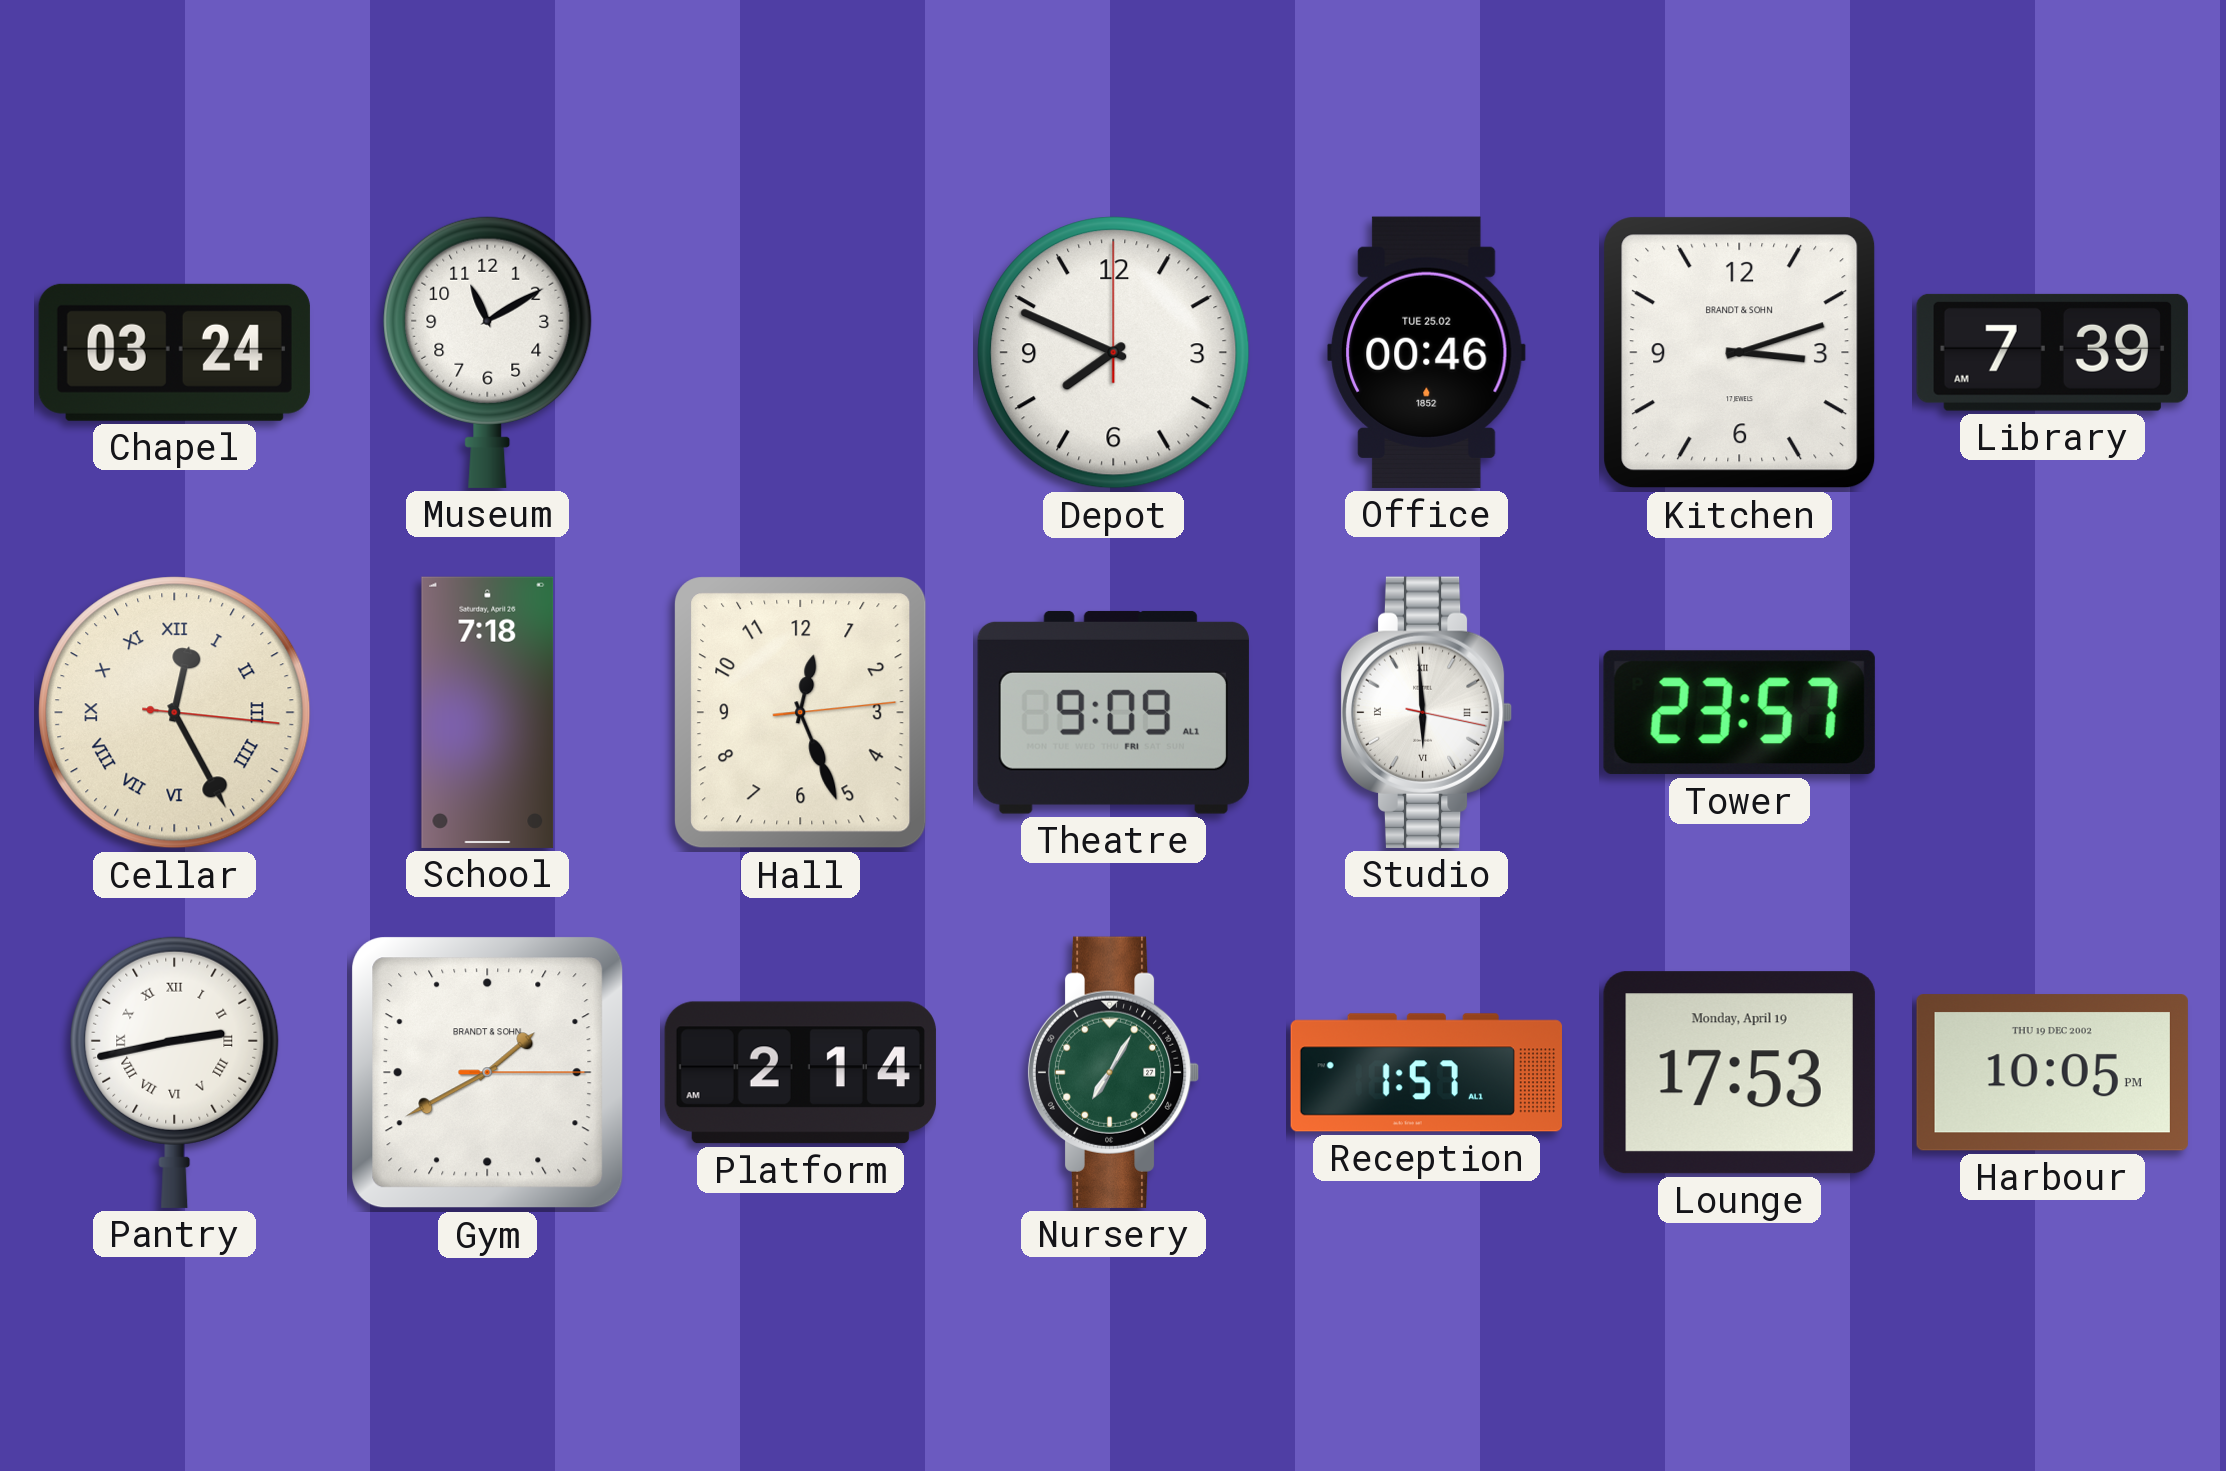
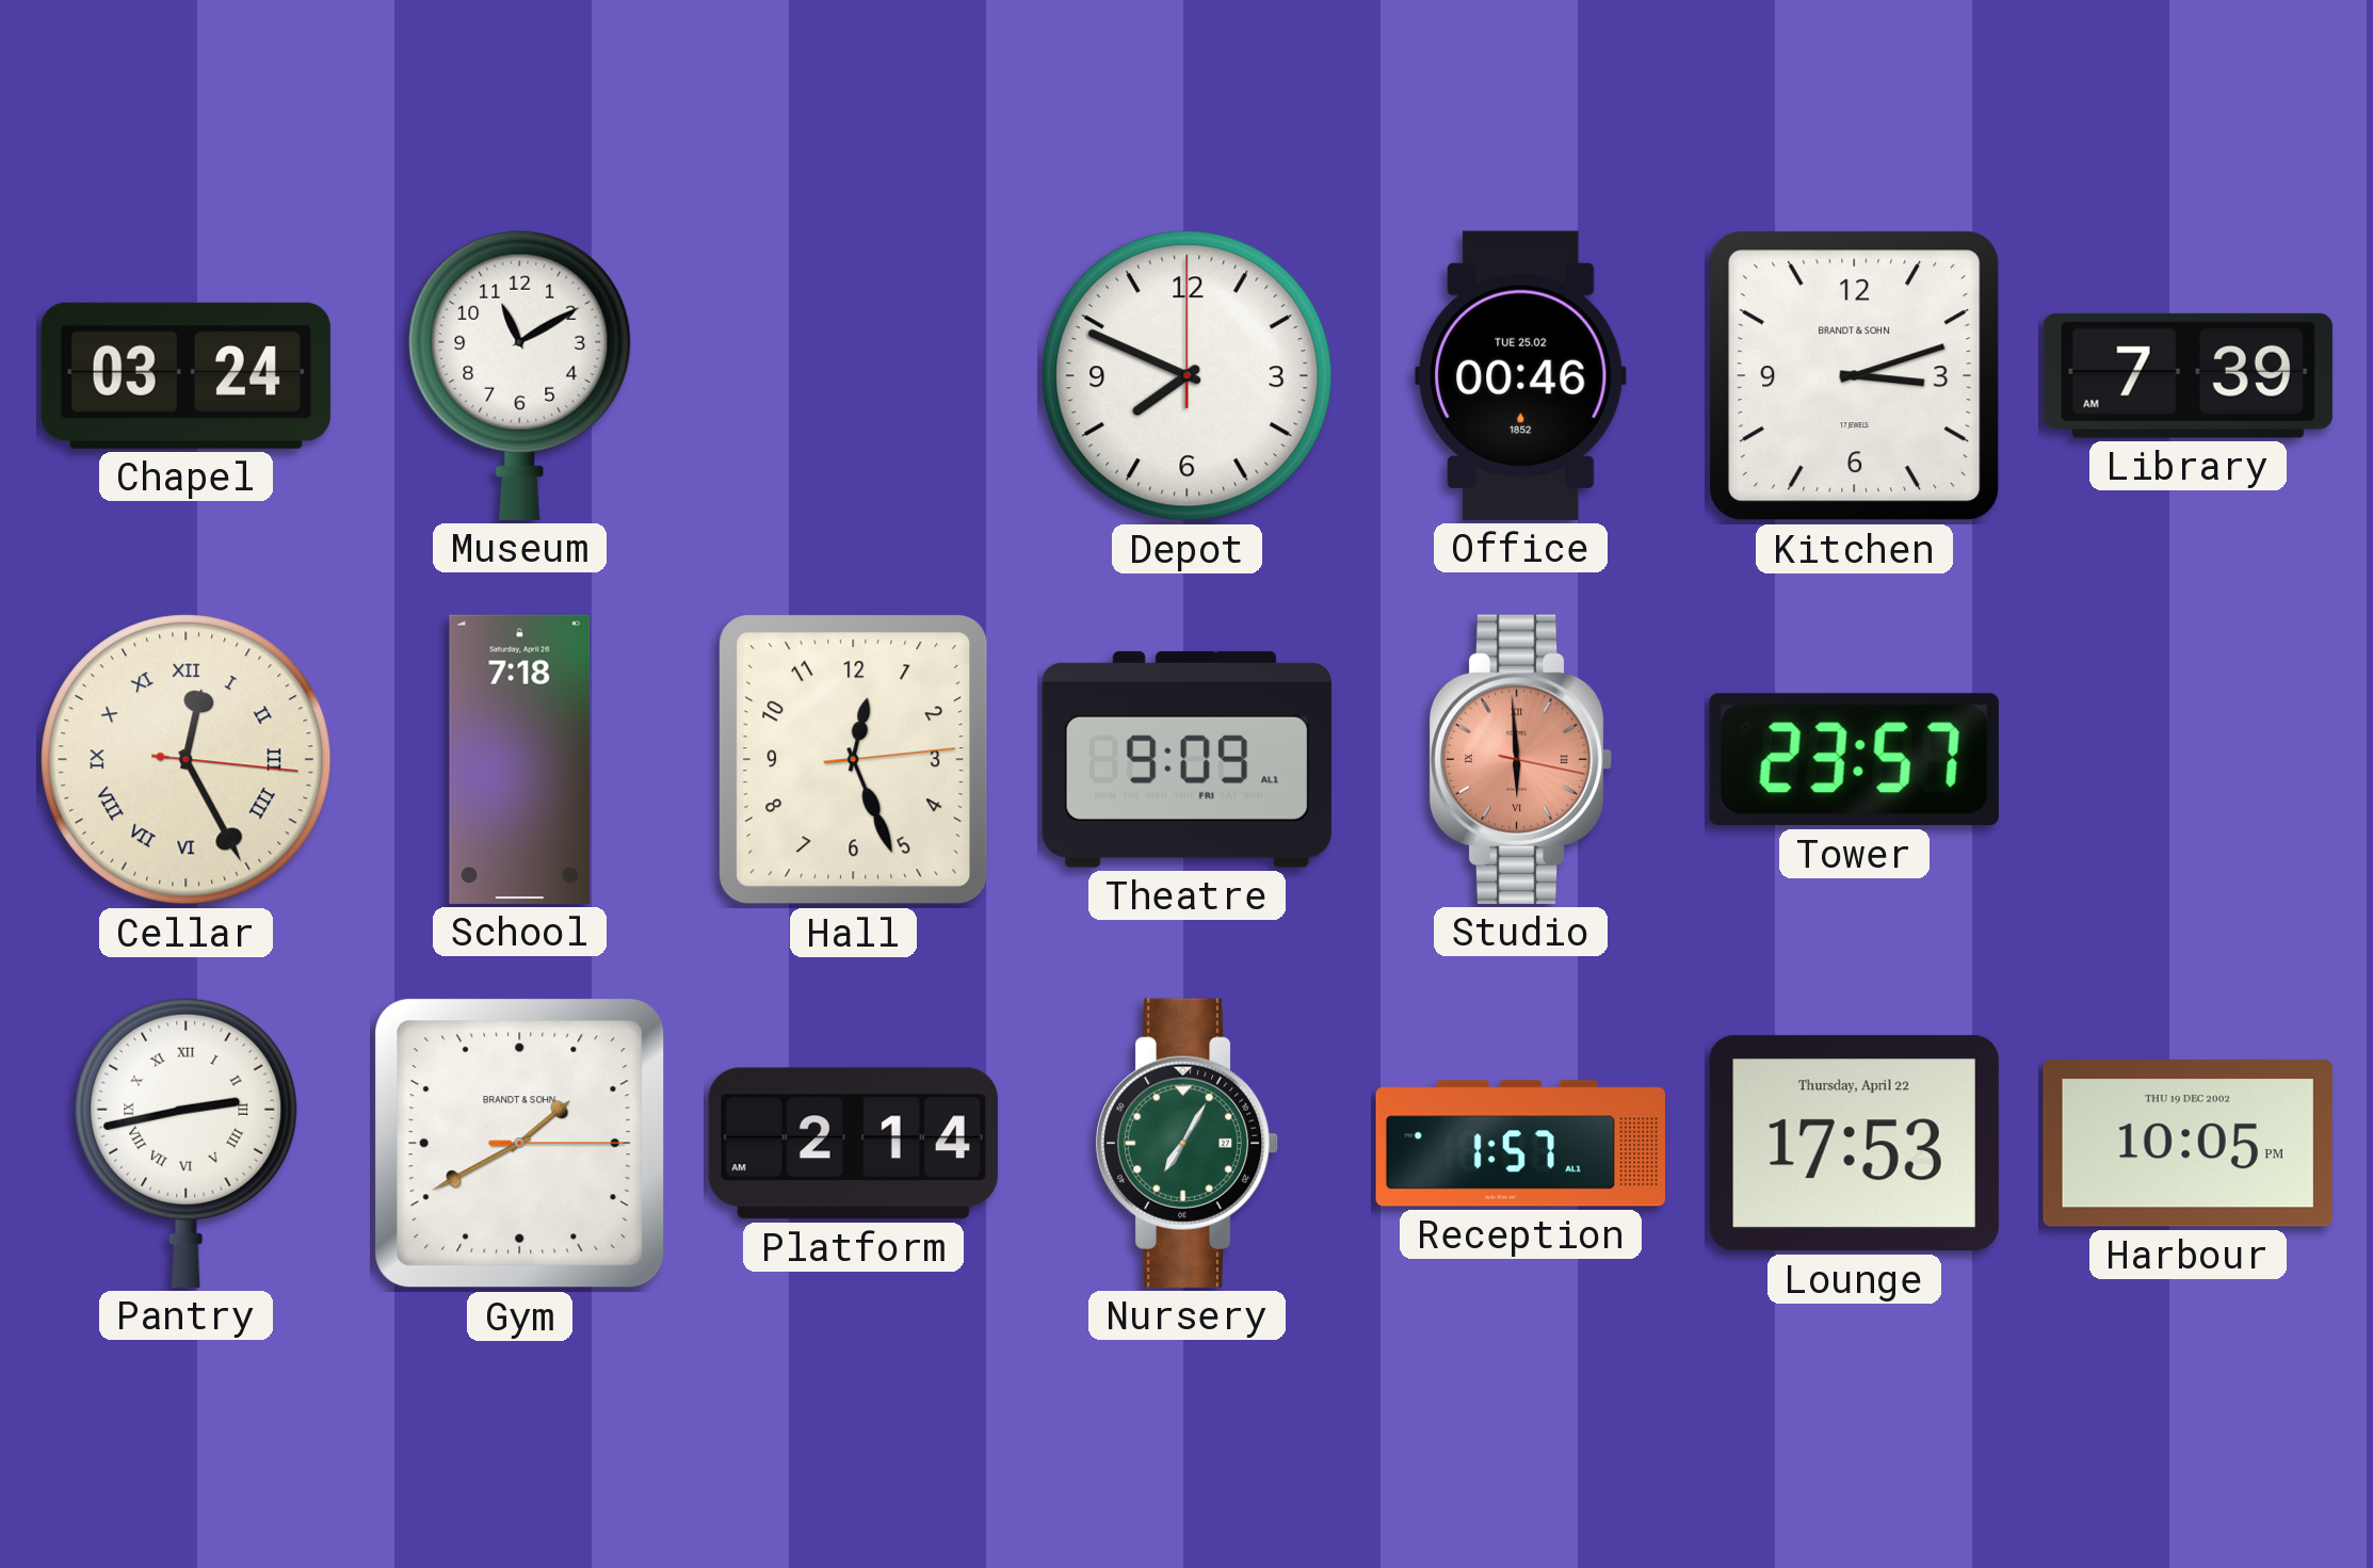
Studio dial: white -> salmon
Lounge date: Monday, April 19 -> Thursday, April 22
